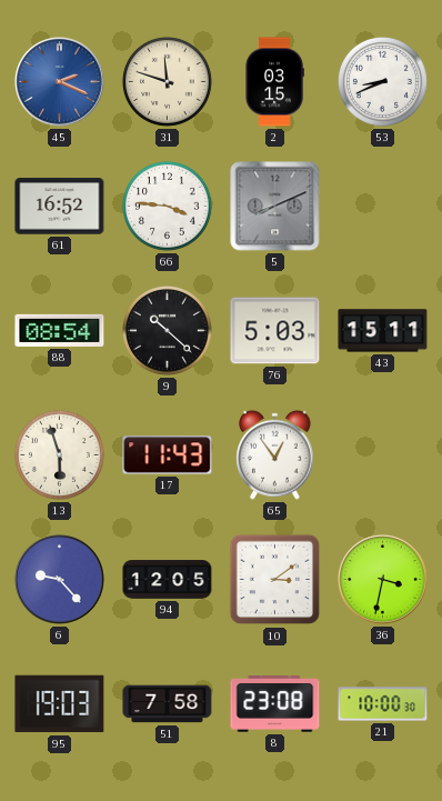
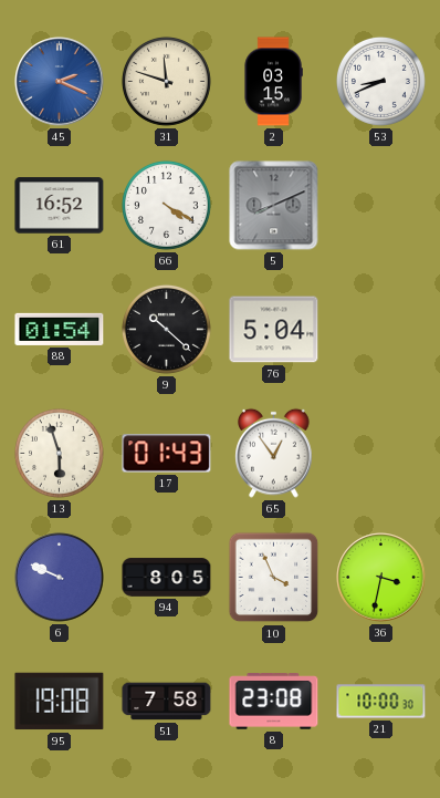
66: 3:46 -> 4:20
88: 08:54 -> 01:54
76: 5:03 -> 5:04
43: 15:11 -> none
17: 11:43 -> 01:43
6: 9:23 -> 9:49
94: 12:05 -> 8:05
10: 3:09 -> 3:56
95: 19:03 -> 19:08
